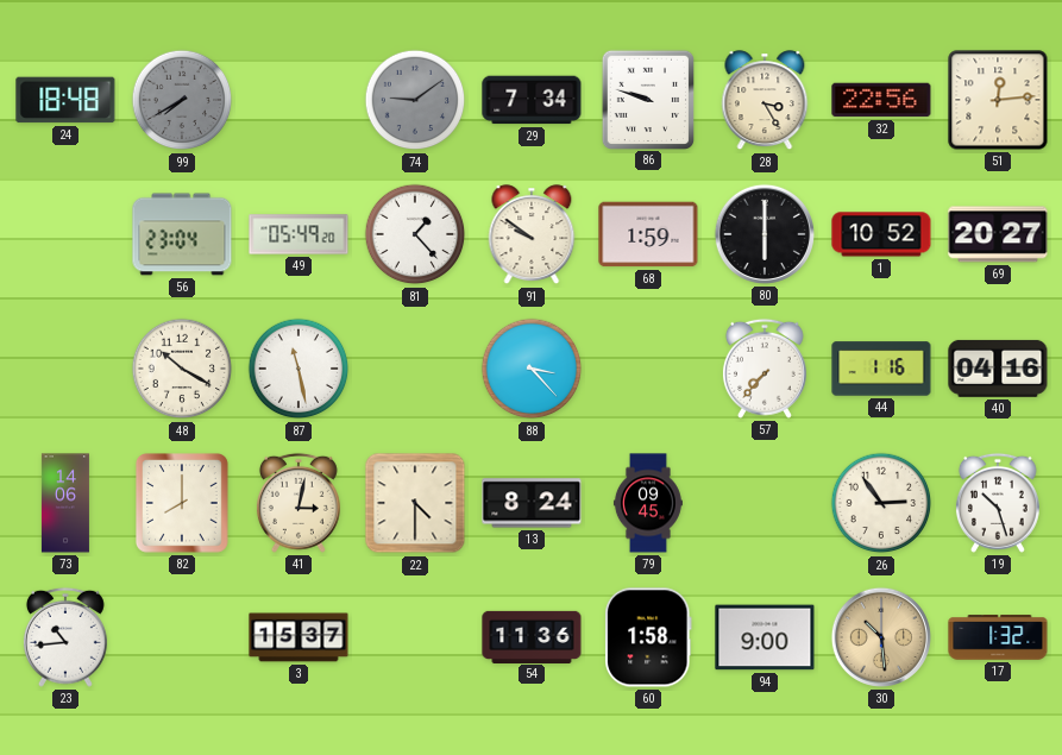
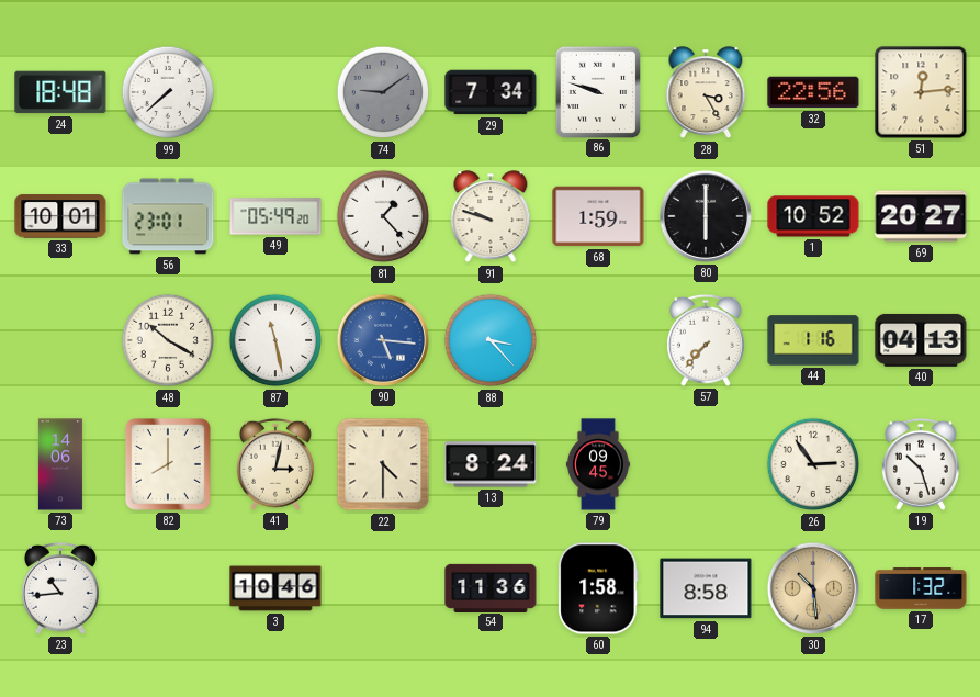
99: 7:40 -> 7:38
99 dial: grey -> white
33: none -> 10:01
56: 23:04 -> 23:01
91: 9:51 -> 9:48
90: none -> 5:16
40: 04:16 -> 04:13
3: 15:37 -> 10:46
94: 9:00 -> 8:58
